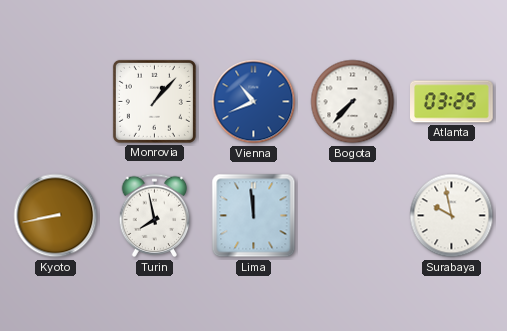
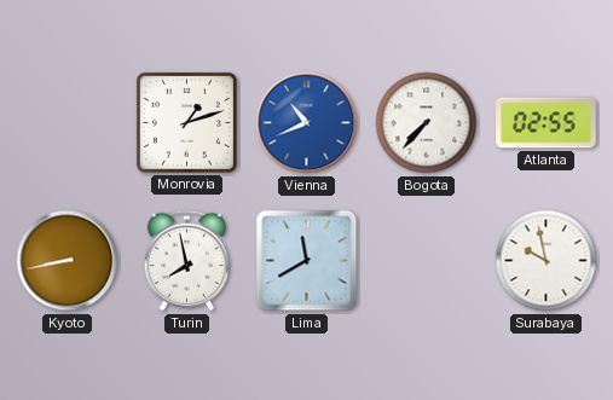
Monrovia: 1:07 -> 1:12
Atlanta: 03:25 -> 02:55
Lima: 11:59 -> 11:40
